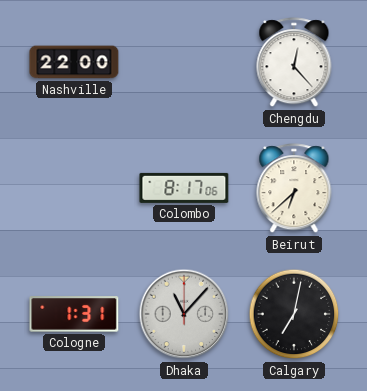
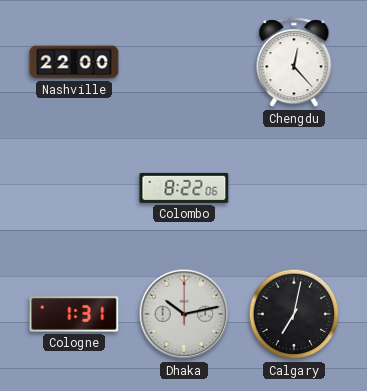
Colombo: 8:17 -> 8:22
Beirut: 6:38 -> none
Dhaka: 11:07 -> 10:13
